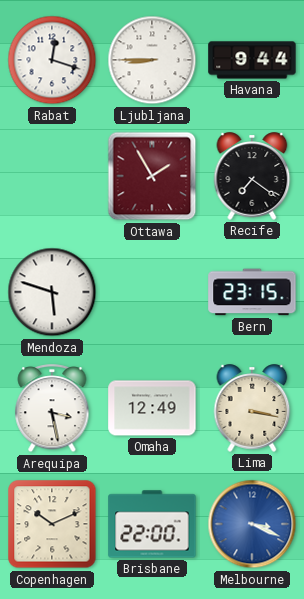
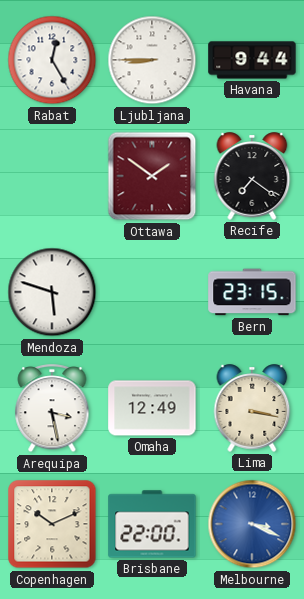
Rabat: 12:18 -> 12:25
Ottawa: 1:55 -> 1:51
